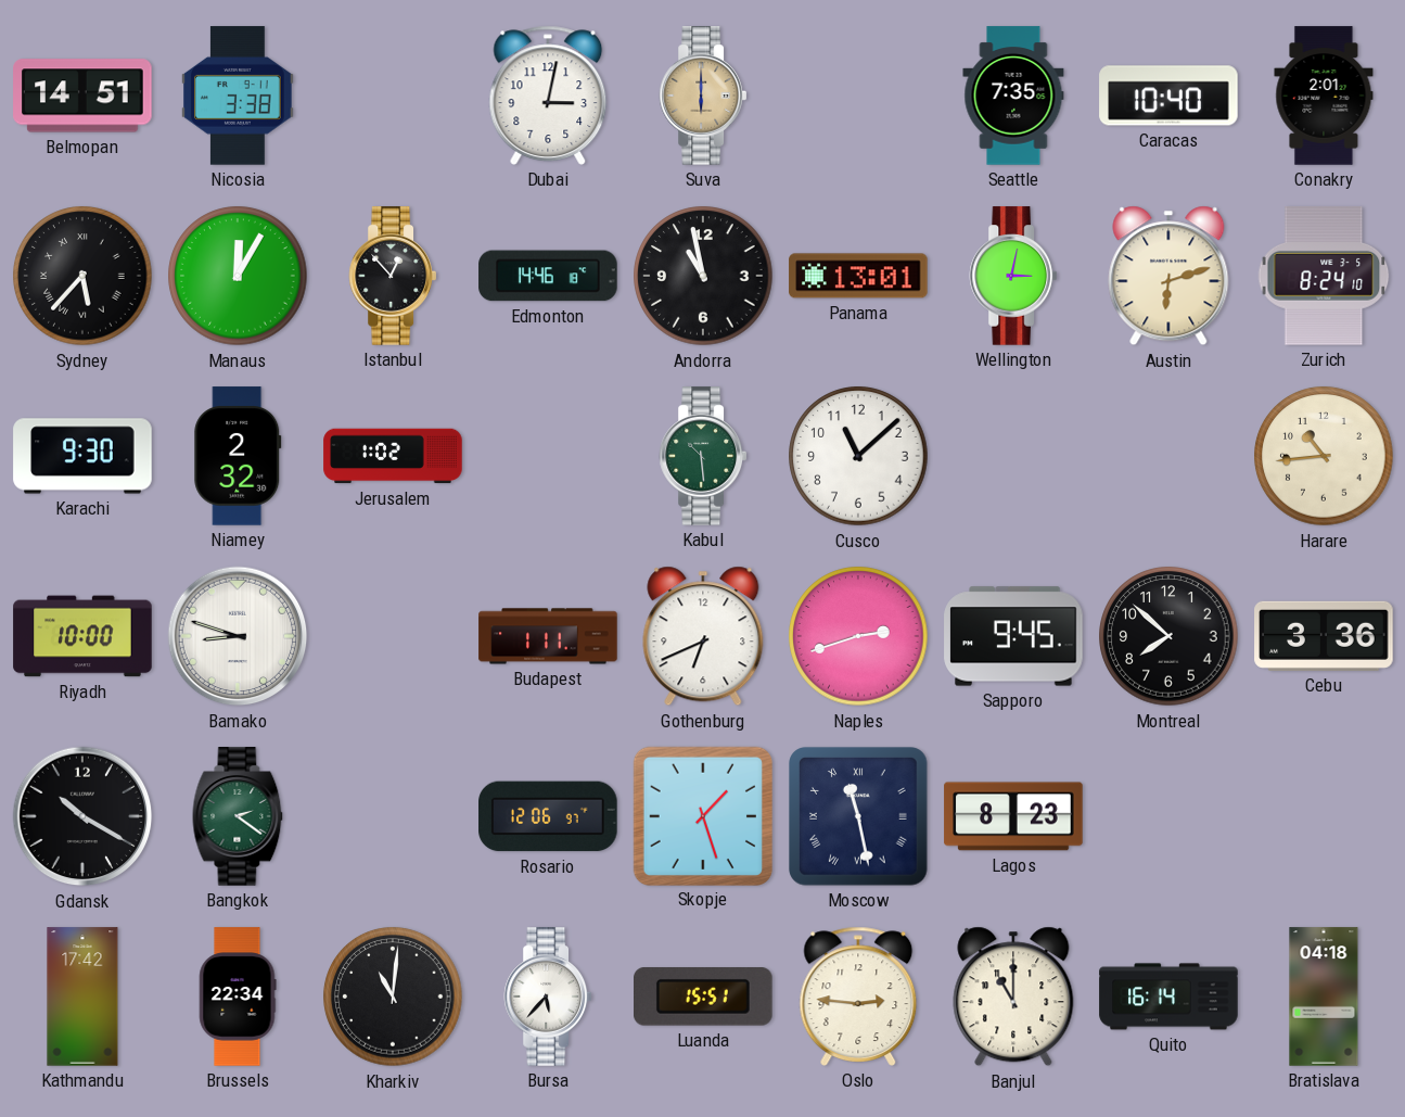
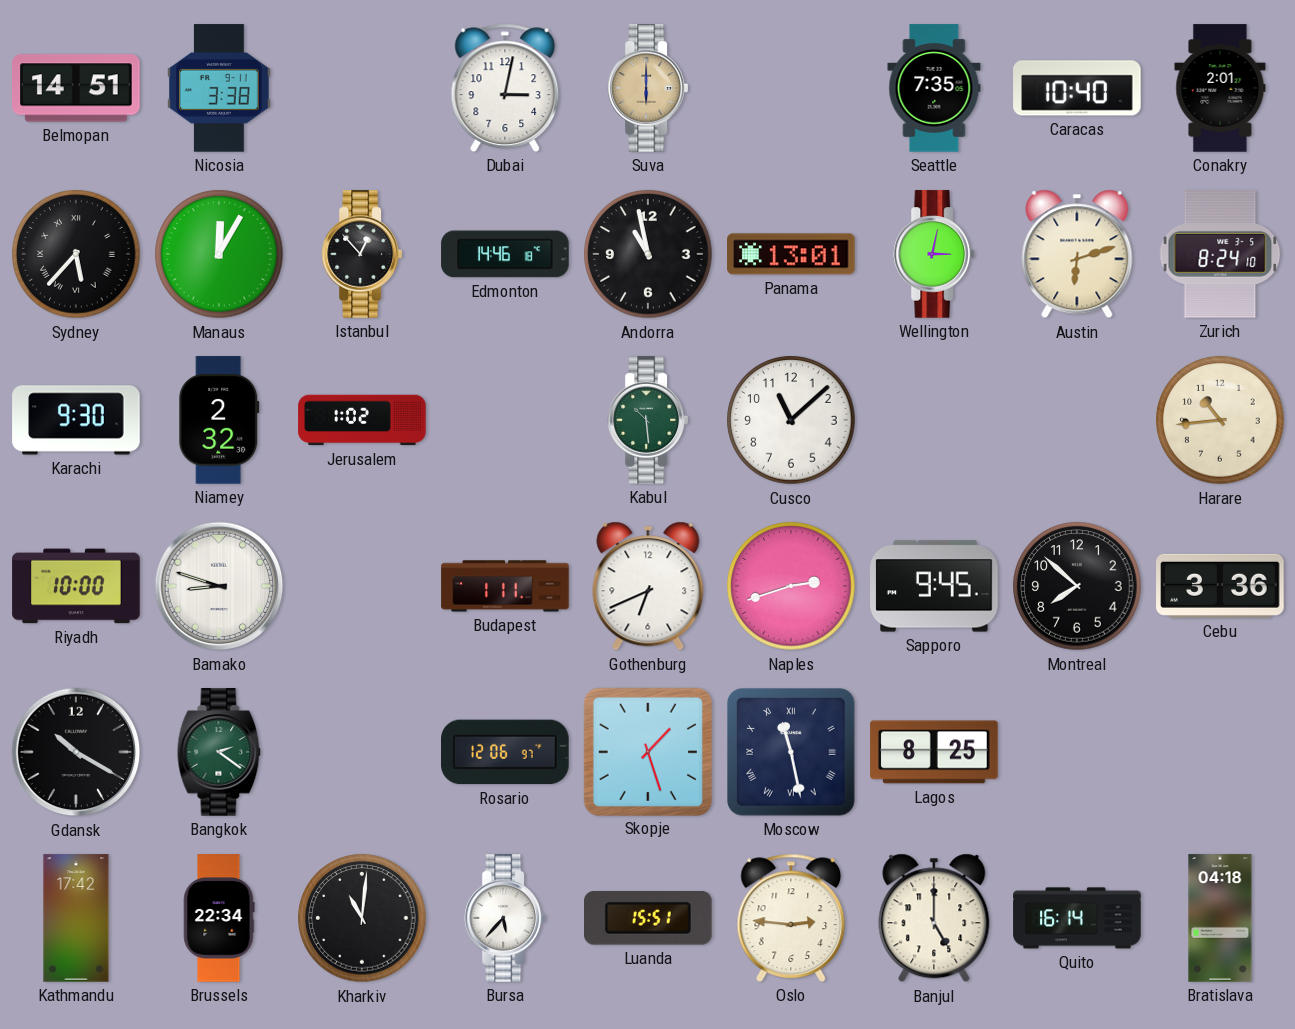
Lagos: 8:23 -> 8:25
Banjul: 11:00 -> 5:00
